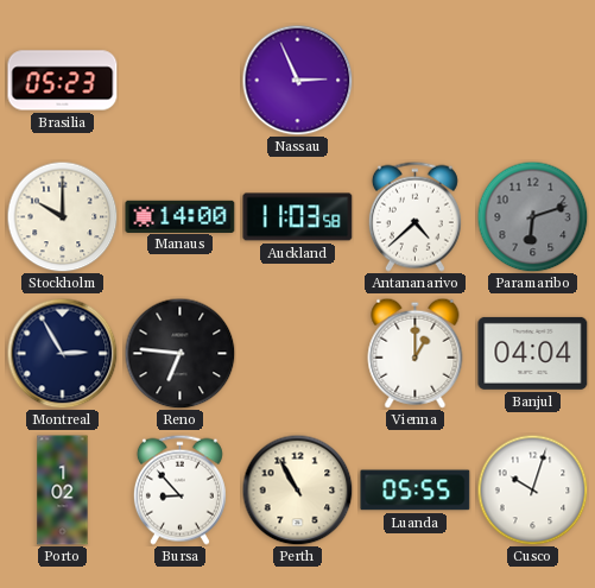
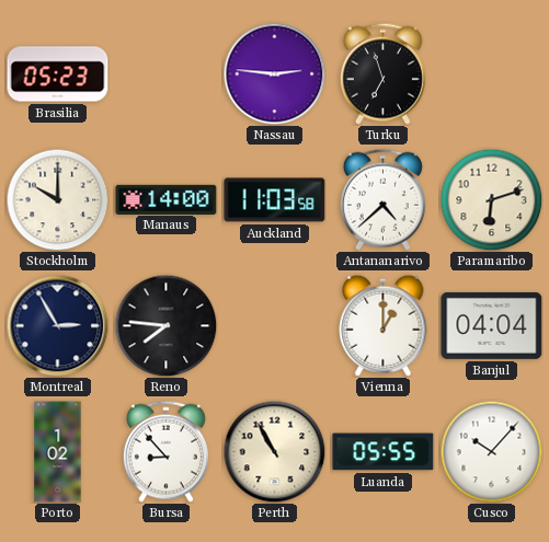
Nassau: 2:56 -> 2:46
Turku: none -> 6:57
Paramaribo dial: grey -> cream
Reno: 6:46 -> 7:46
Cusco: 10:03 -> 10:07
